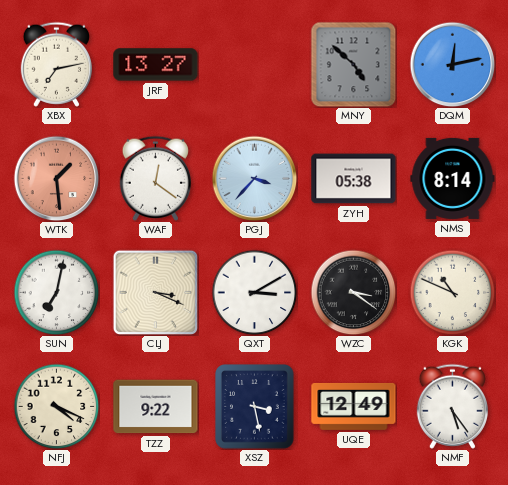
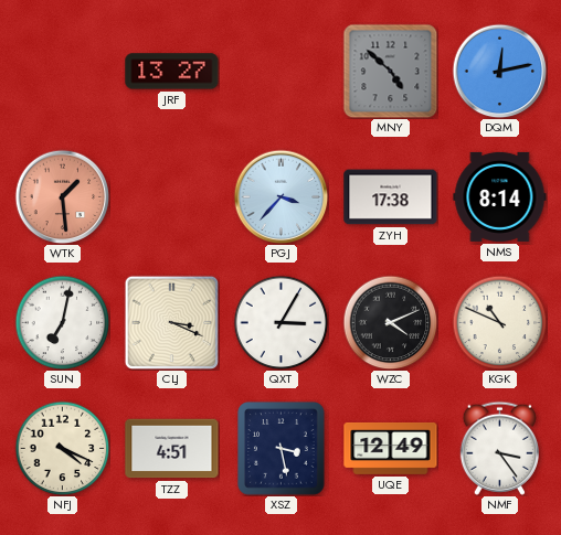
XBX: 7:13 -> none
WAF: 12:21 -> none
ZYH: 05:38 -> 17:38
QXT: 3:10 -> 3:05
WZC: 3:21 -> 4:11
TZZ: 9:22 -> 4:51
NMF: 5:24 -> 3:24
